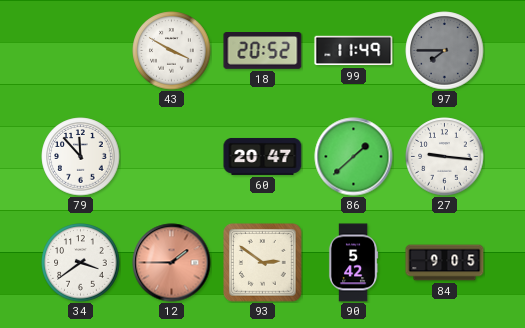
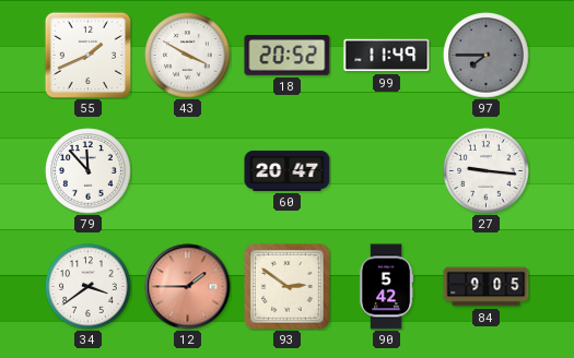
55: none -> 1:41
86: 1:38 -> none
